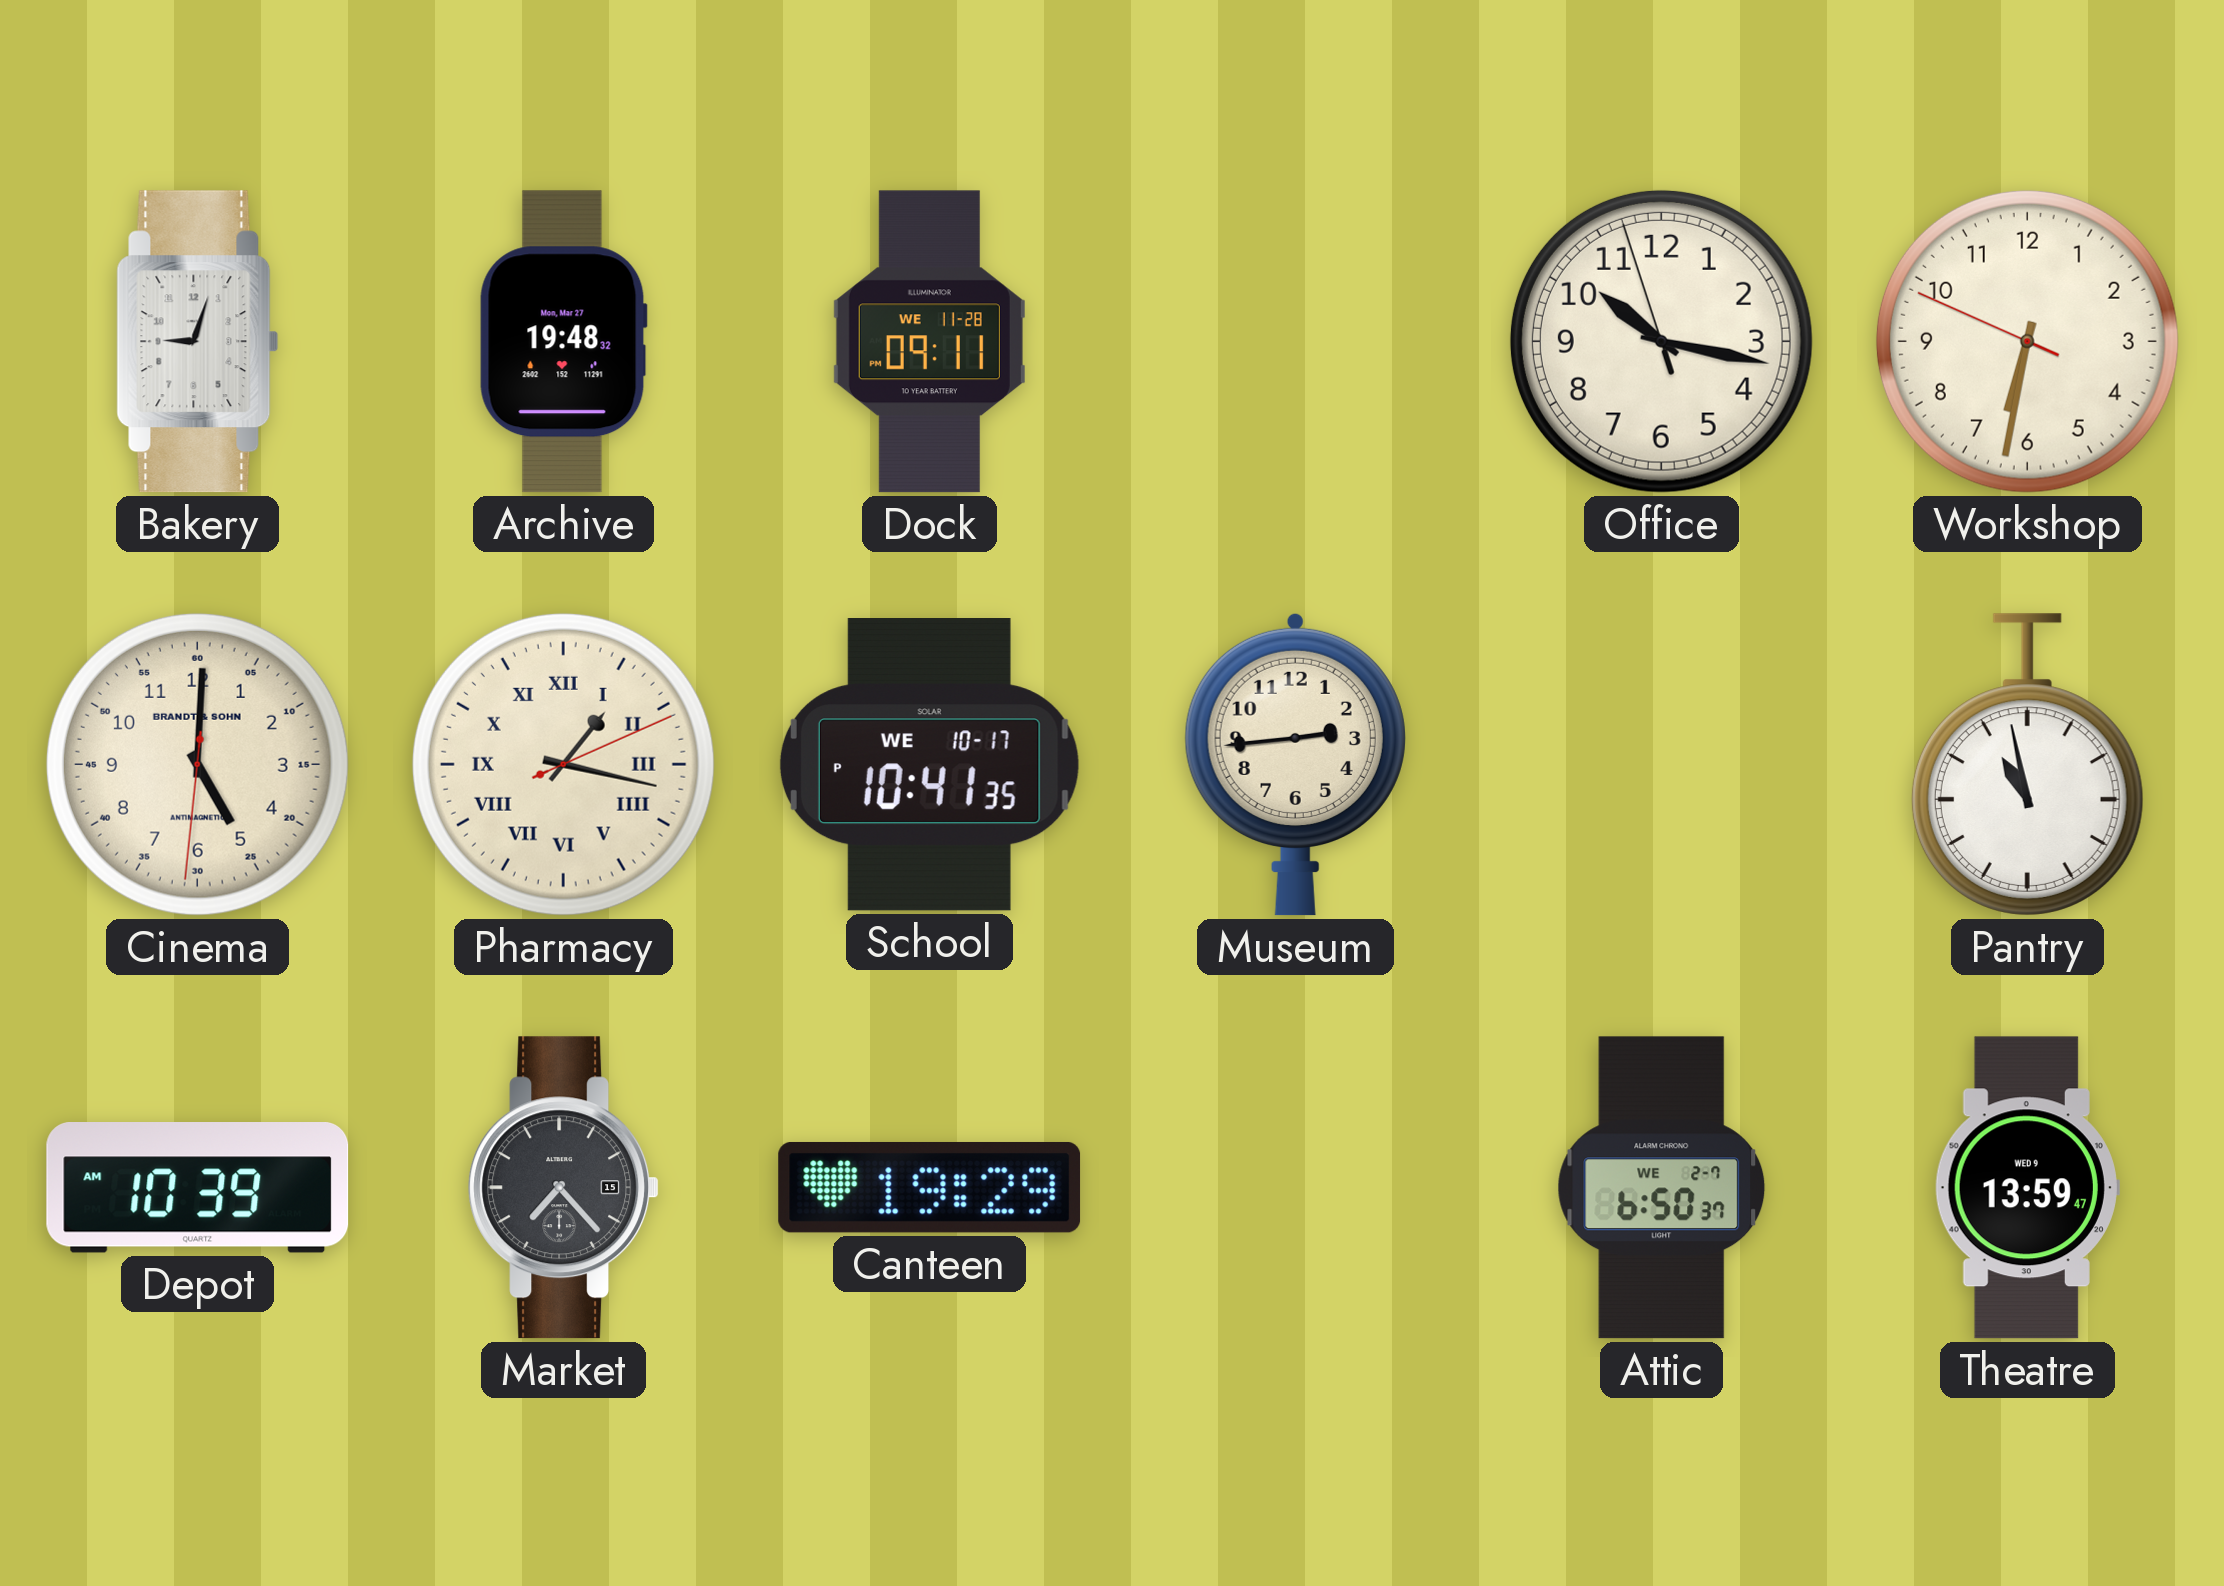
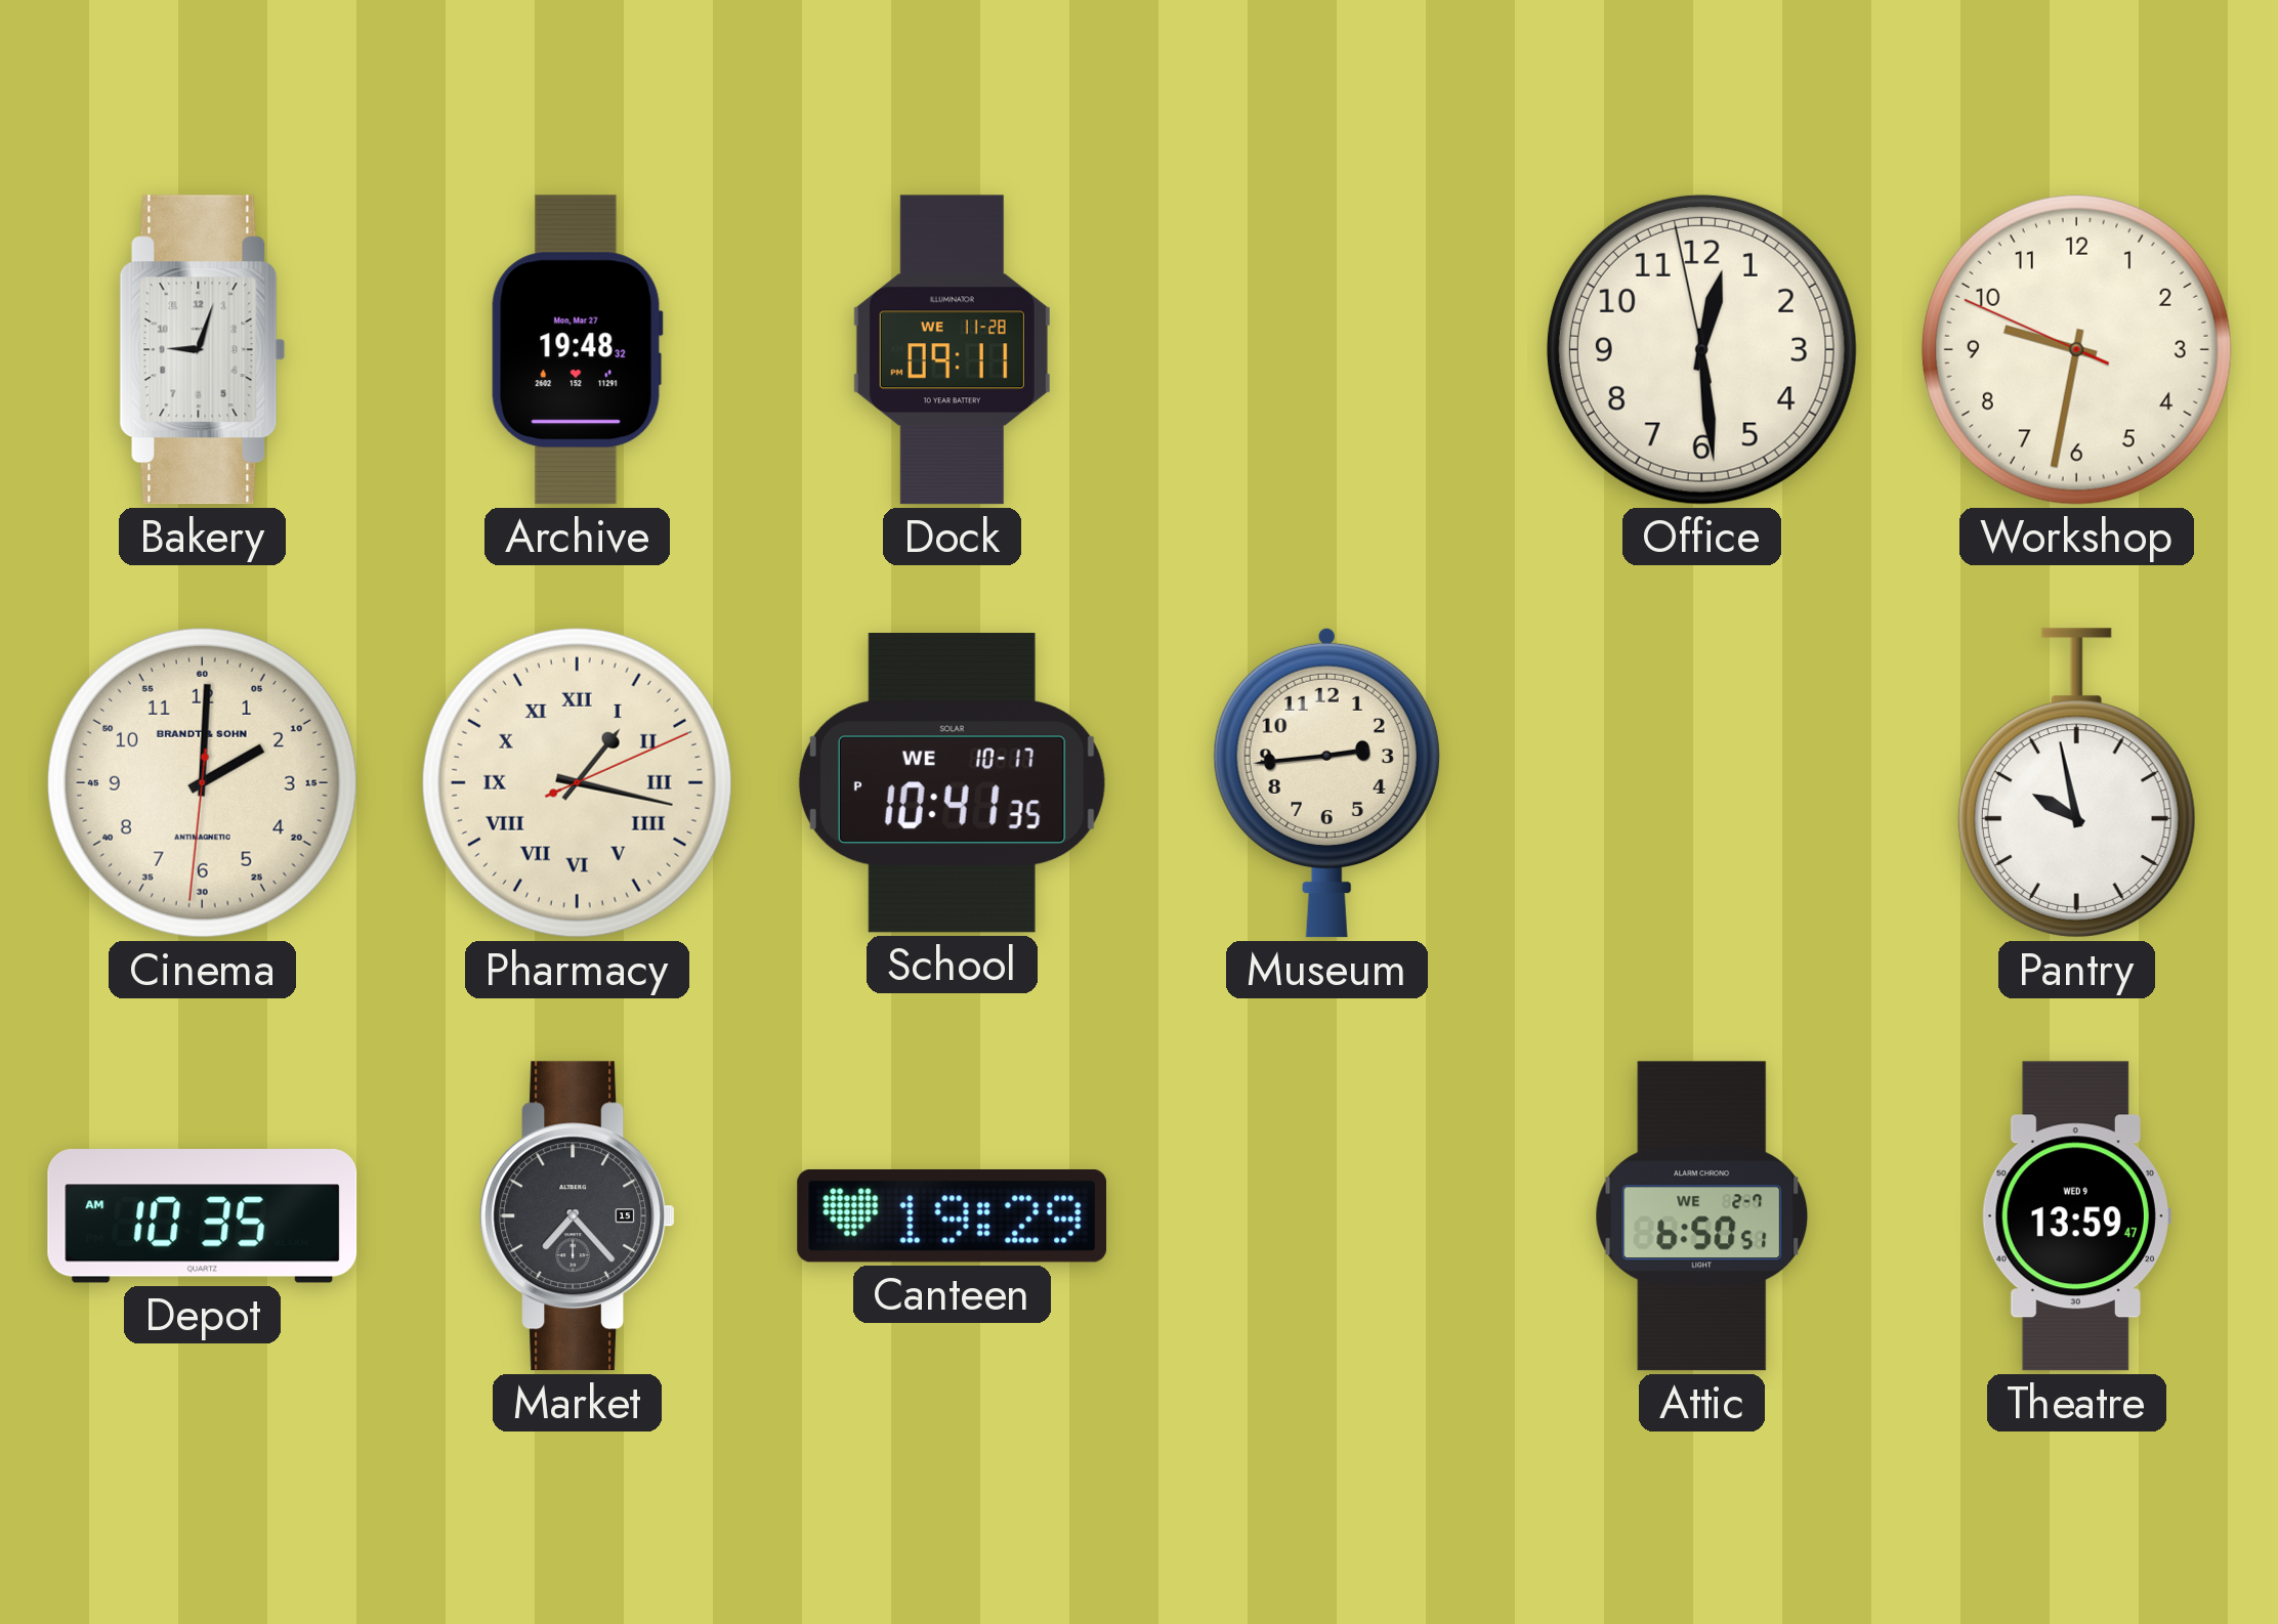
Office: 10:16 -> 12:28
Workshop: 6:31 -> 9:31
Cinema: 5:00 -> 2:00
Pantry: 10:58 -> 9:58
Depot: 10:39 -> 10:35
Attic: 6:50:37 -> 6:50:51
